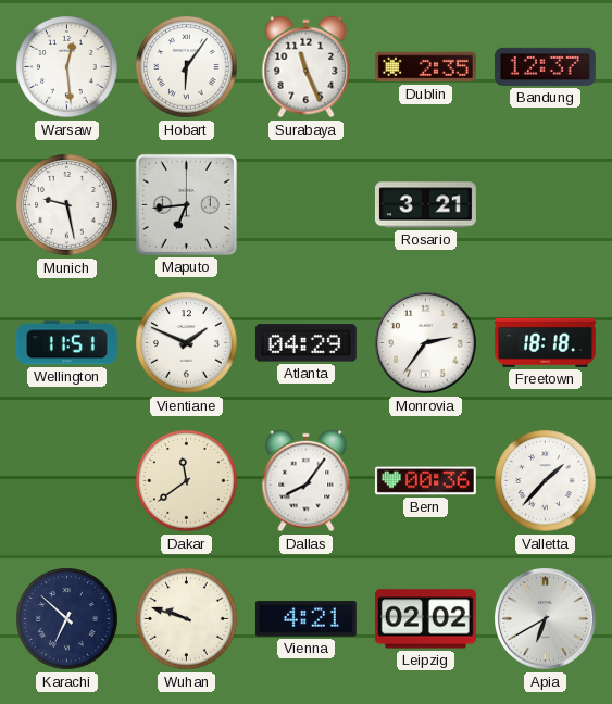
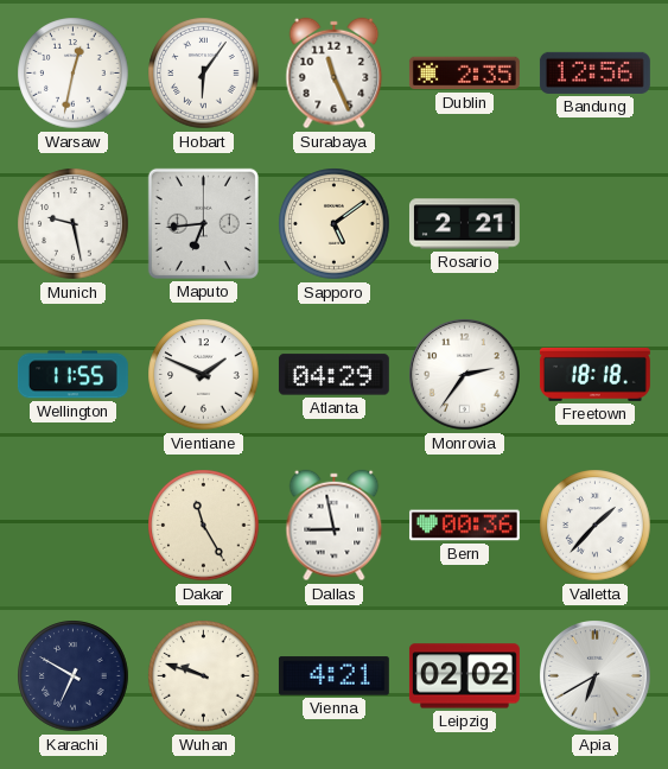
Warsaw: 12:29 -> 12:32
Bandung: 12:37 -> 12:56
Sapporo: none -> 5:09
Rosario: 3:21 -> 2:21
Wellington: 11:51 -> 11:55
Dakar: 11:39 -> 11:25
Dallas: 8:06 -> 8:58
Karachi: 6:52 -> 6:50
